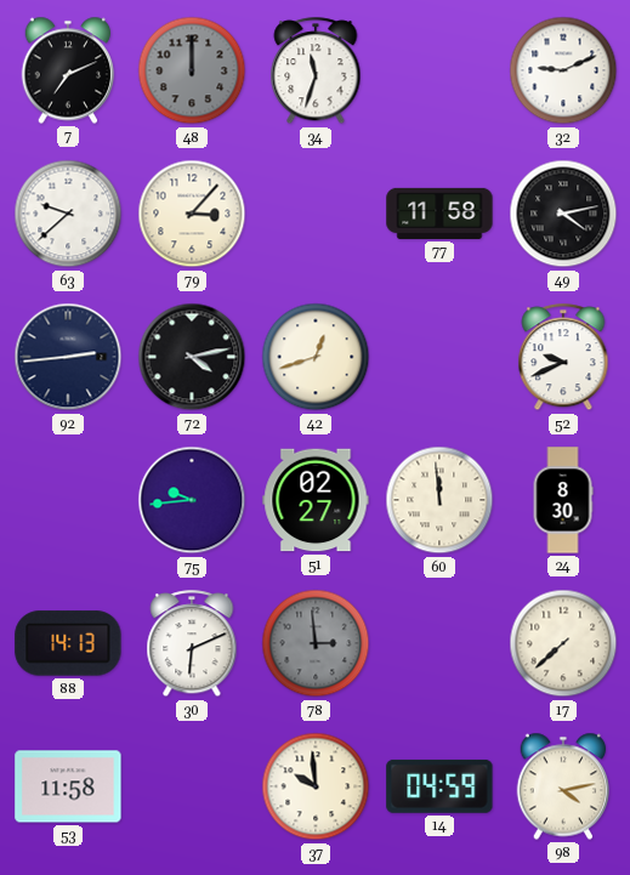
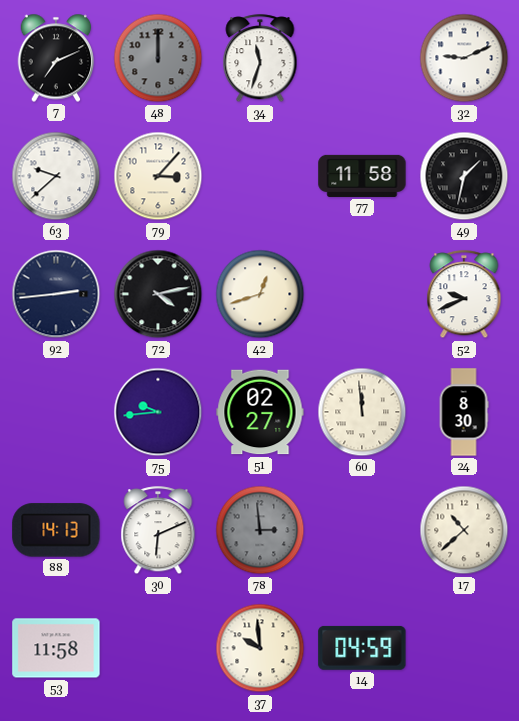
49: 4:13 -> 1:32
17: 7:38 -> 10:38
98: 4:13 -> none
